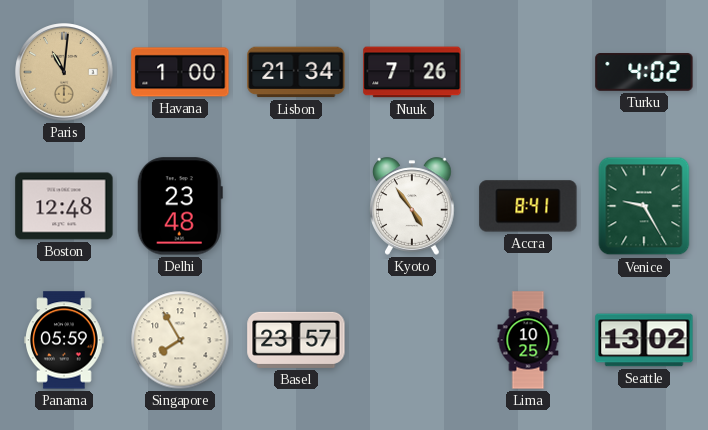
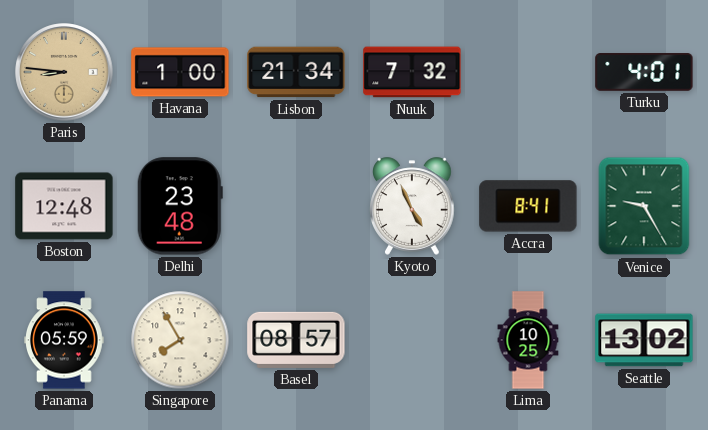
Paris: 11:01 -> 8:46
Nuuk: 7:26 -> 7:32
Turku: 4:02 -> 4:01
Kyoto: 4:54 -> 4:56
Basel: 23:57 -> 08:57
